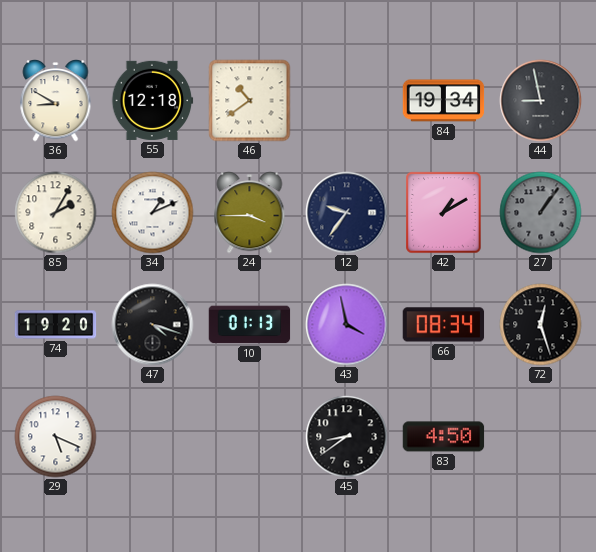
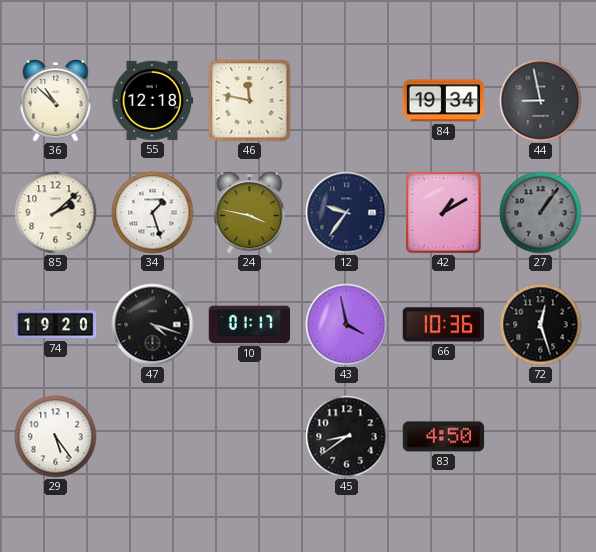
36: 8:50 -> 10:52
46: 10:39 -> 11:47
85: 2:05 -> 2:08
34: 1:11 -> 1:27
24: 3:45 -> 3:47
10: 01:13 -> 01:17
66: 08:34 -> 10:36
29: 5:19 -> 5:24
